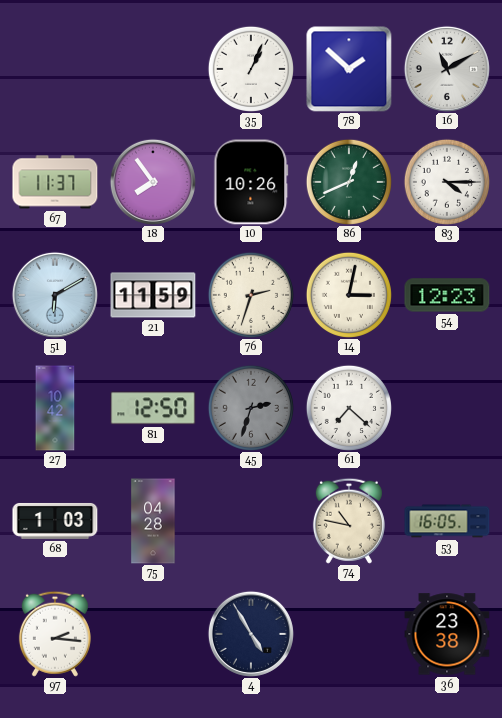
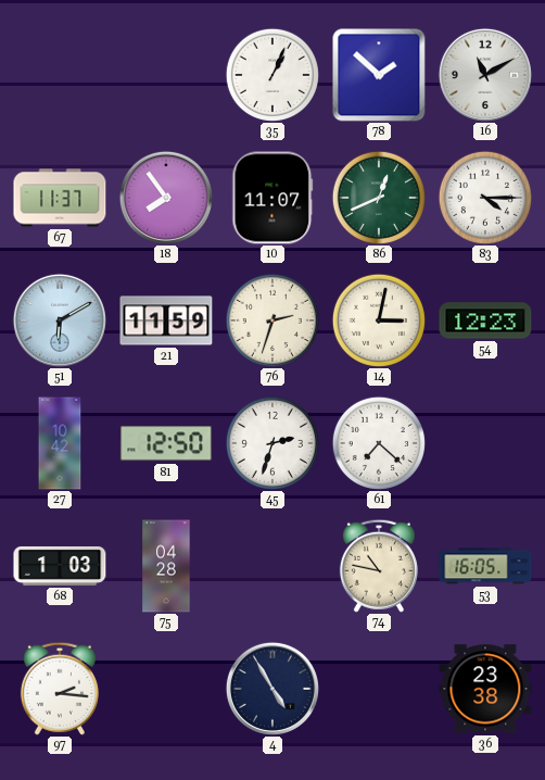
10: 10:26 -> 11:07
45 dial: grey -> white
